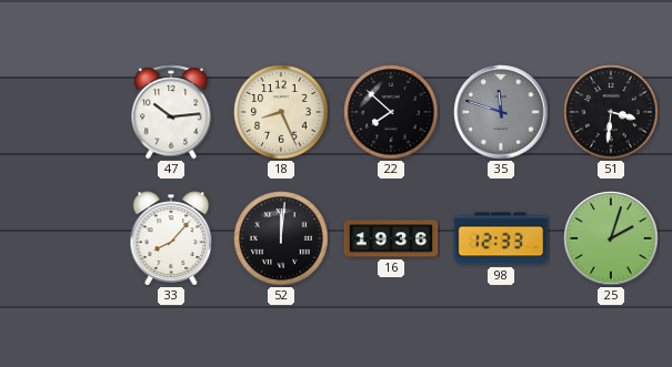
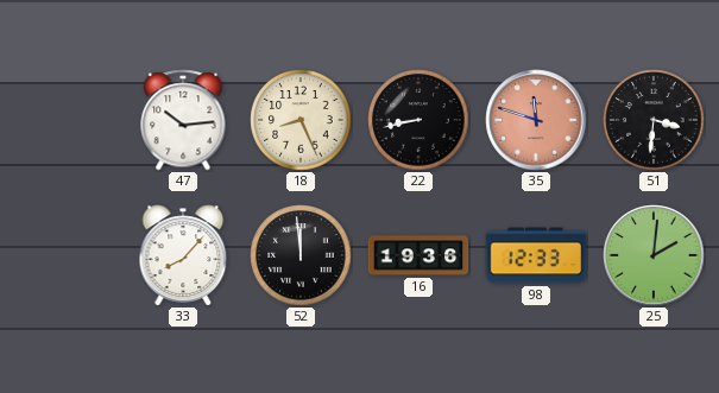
22: 7:52 -> 8:43
35 dial: grey -> salmon
52: 12:01 -> 11:59
25: 2:03 -> 2:01
